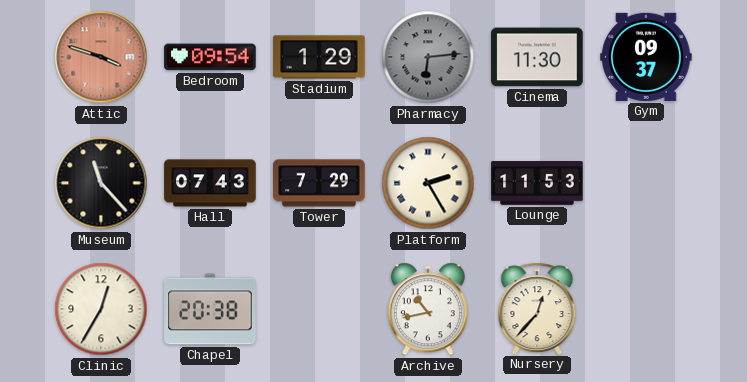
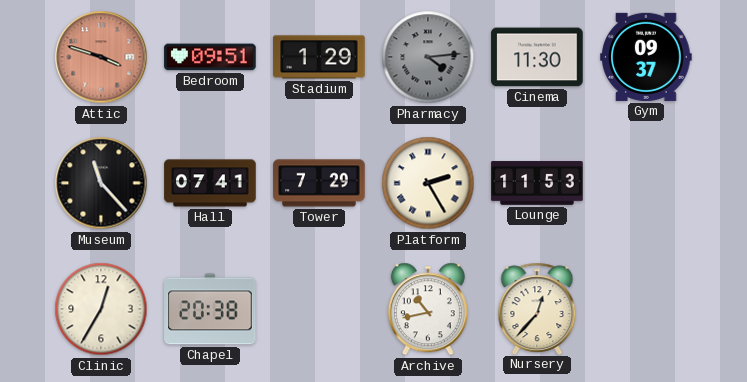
Bedroom: 09:54 -> 09:51
Pharmacy: 6:14 -> 4:14
Hall: 07:43 -> 07:41
